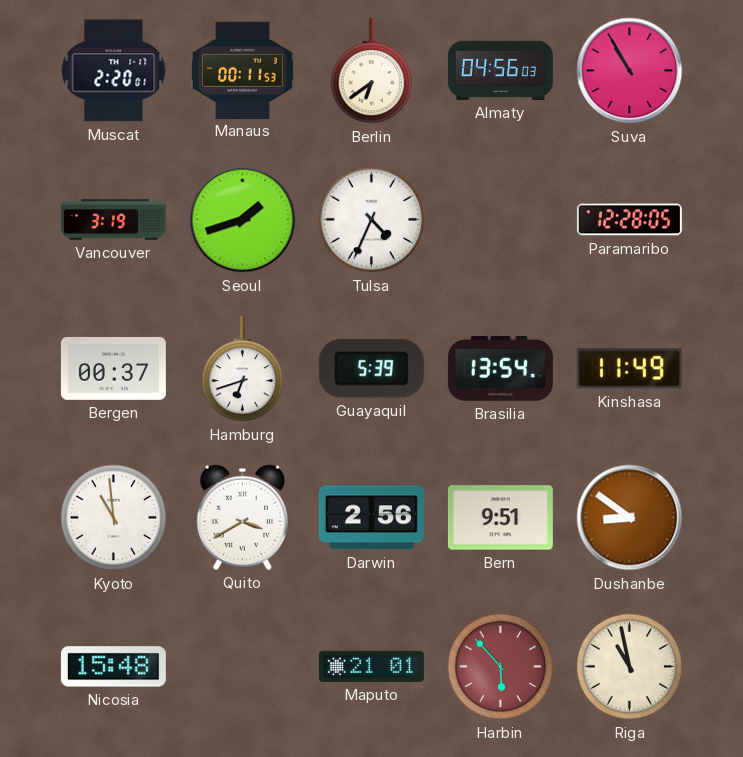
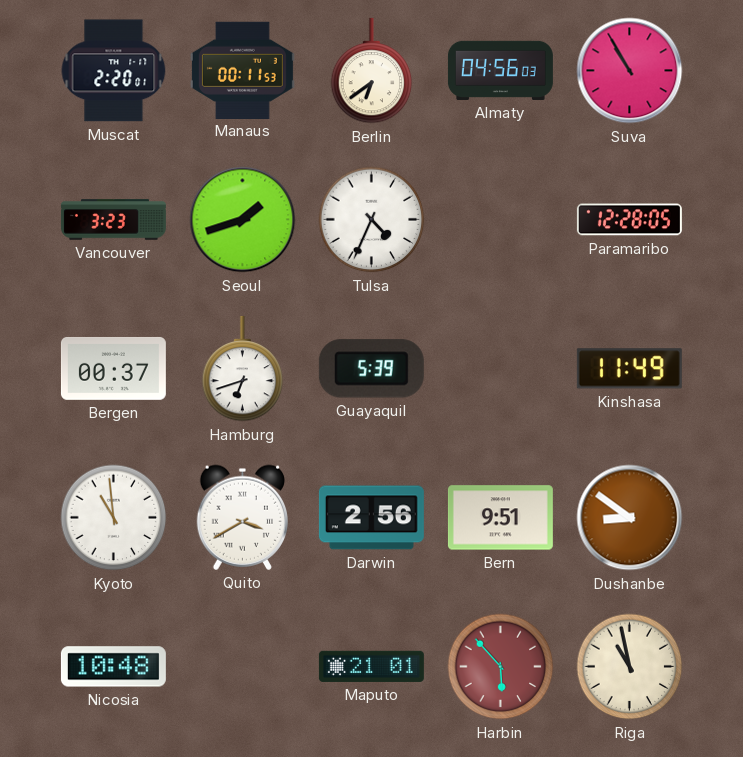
Vancouver: 3:19 -> 3:23
Brasilia: 13:54 -> none
Nicosia: 15:48 -> 10:48
